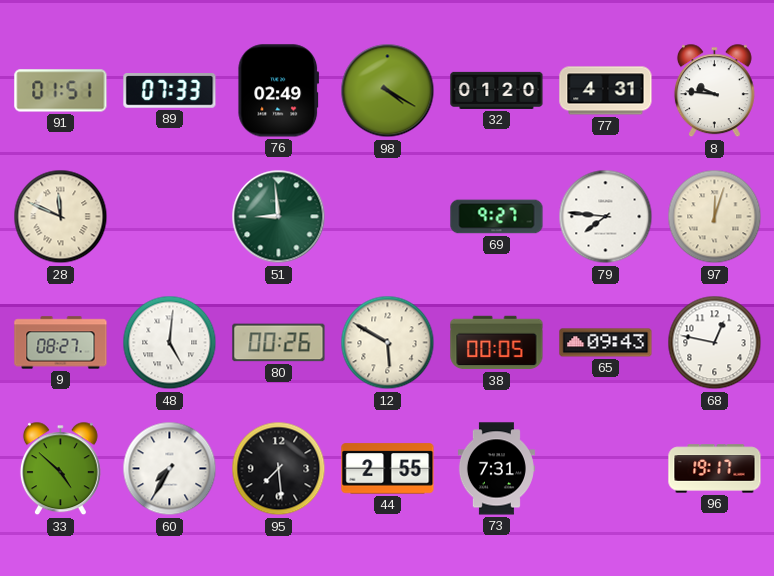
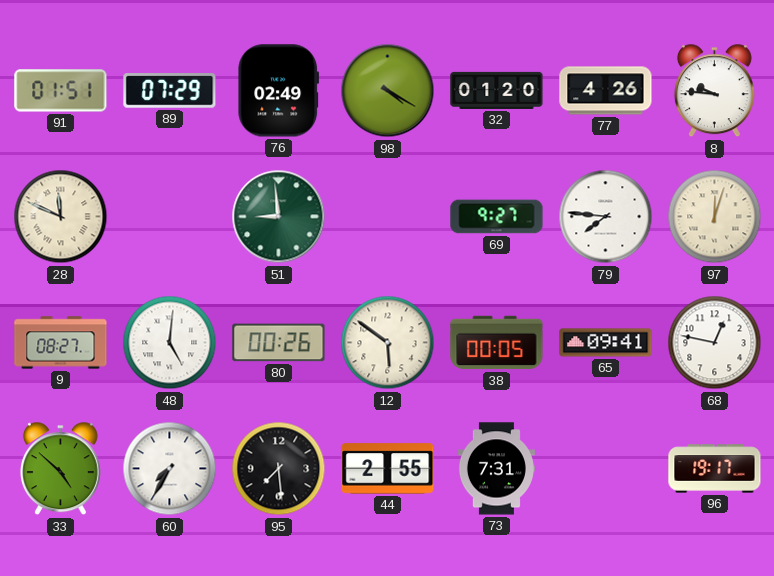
89: 07:33 -> 07:29
77: 4:31 -> 4:26
12: 5:50 -> 5:51
65: 09:43 -> 09:41
